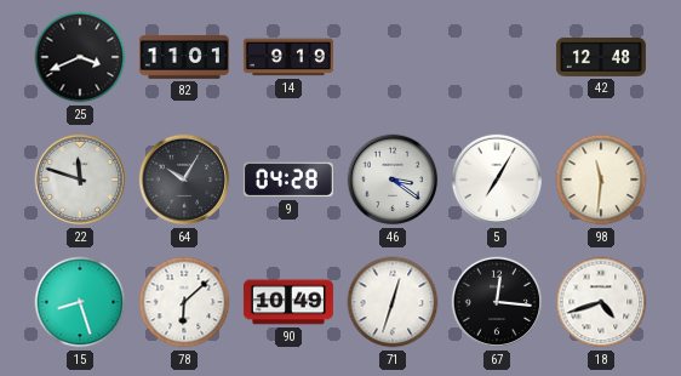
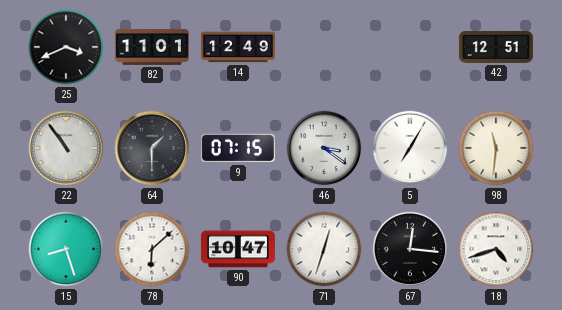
14: 9:19 -> 12:49
42: 12:48 -> 12:51
22: 11:48 -> 10:54
64: 10:05 -> 1:30
9: 04:28 -> 07:15
90: 10:49 -> 10:47
